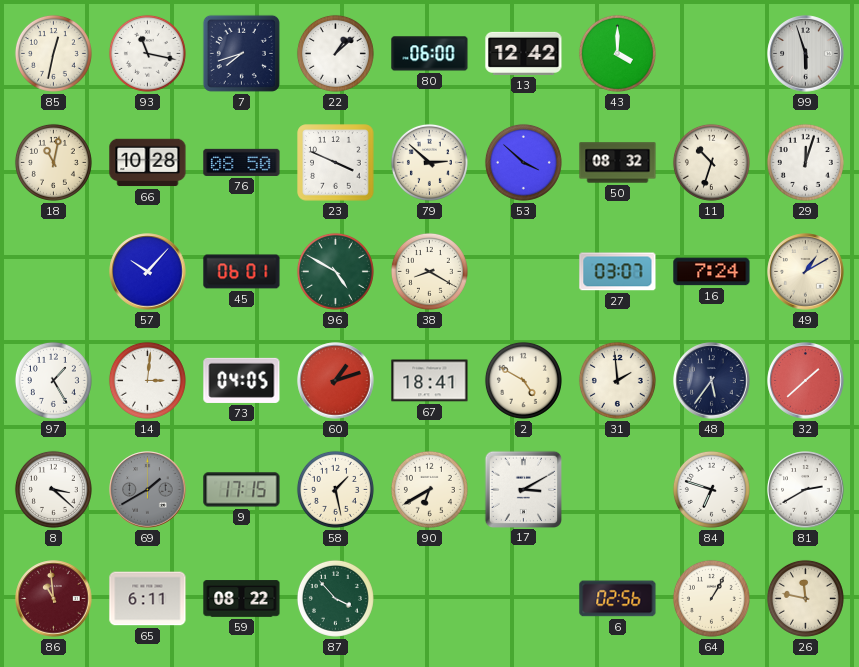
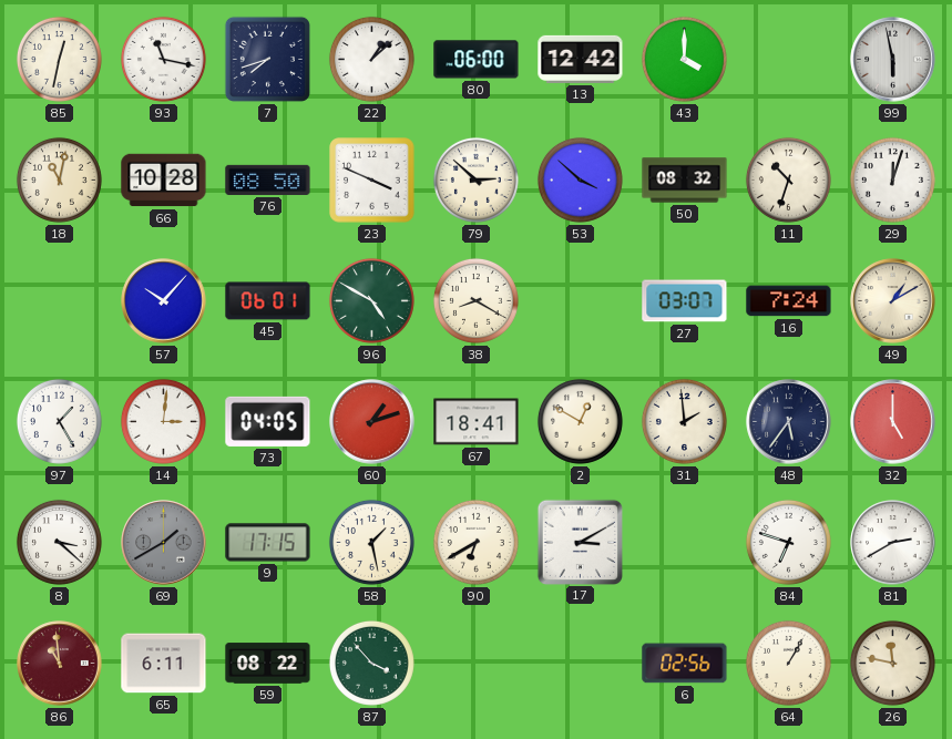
99: 5:57 -> 5:58
2: 4:50 -> 12:50
32: 1:38 -> 5:00
